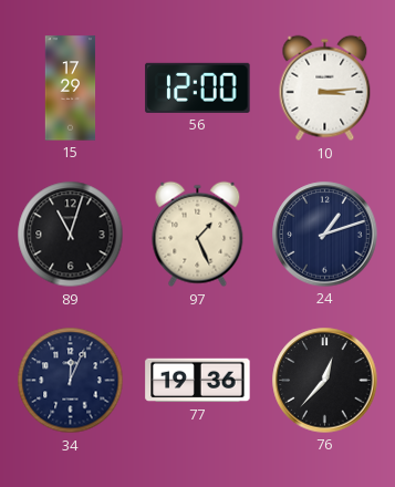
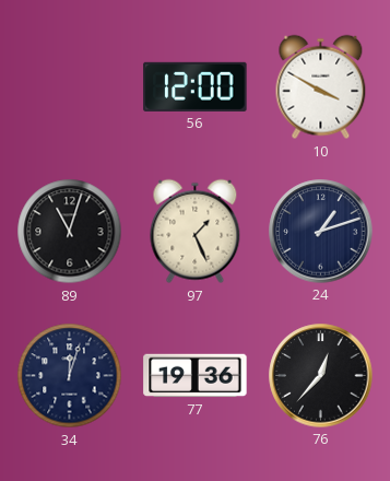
15: 17:29 -> none
10: 3:14 -> 3:50
34: 12:04 -> 12:03
